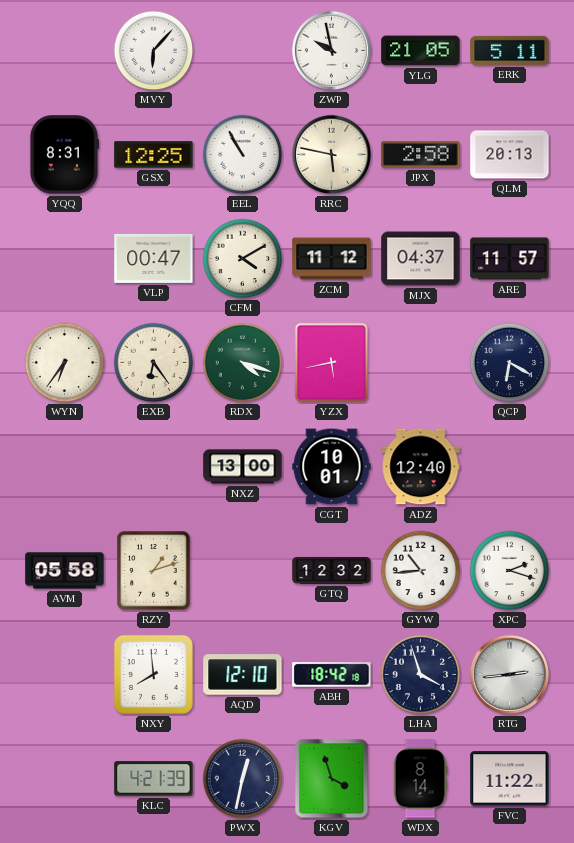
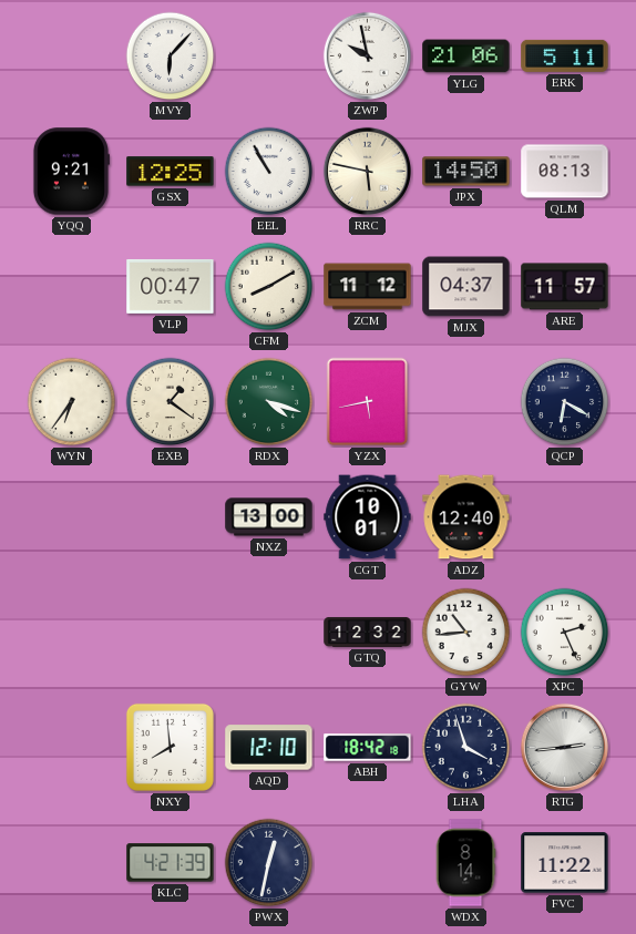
YLG: 21:05 -> 21:06
YQQ: 8:31 -> 9:21
JPX: 2:58 -> 14:50
QLM: 20:13 -> 08:13
CFM: 4:10 -> 8:10
EXB: 6:24 -> 1:21
AVM: 05:58 -> none
RZY: 1:12 -> none
XPC: 2:18 -> 2:26
KGV: 3:57 -> none
